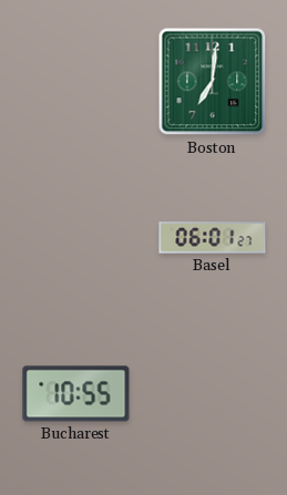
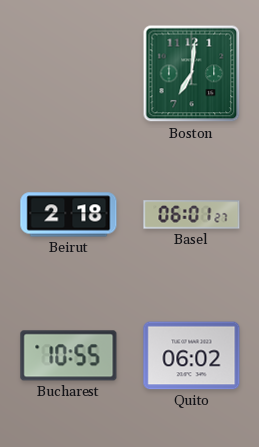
Beirut: none -> 2:18
Quito: none -> 06:02
